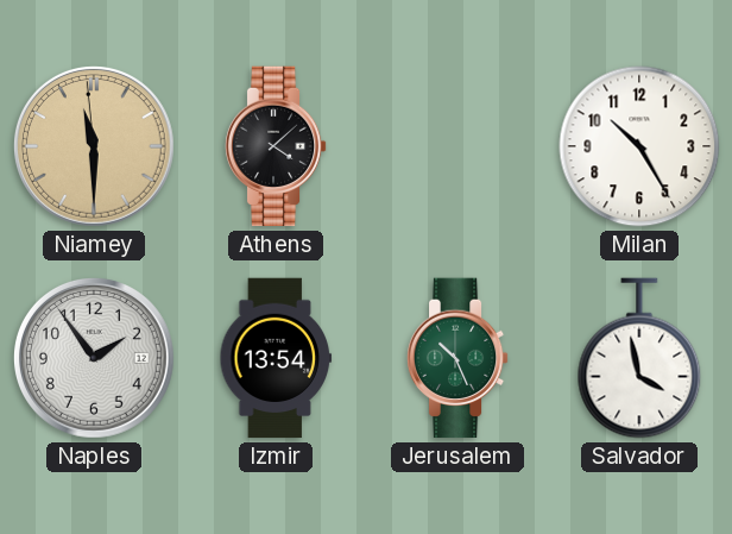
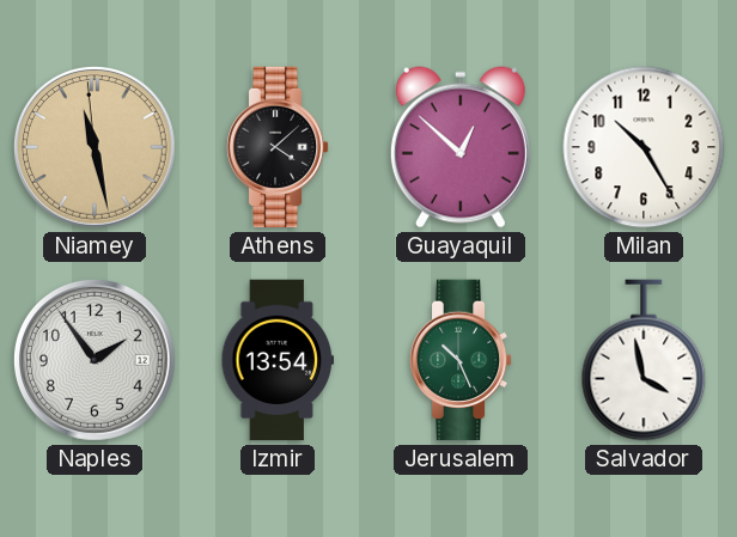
Niamey: 11:29 -> 11:27
Guayaquil: none -> 12:52
